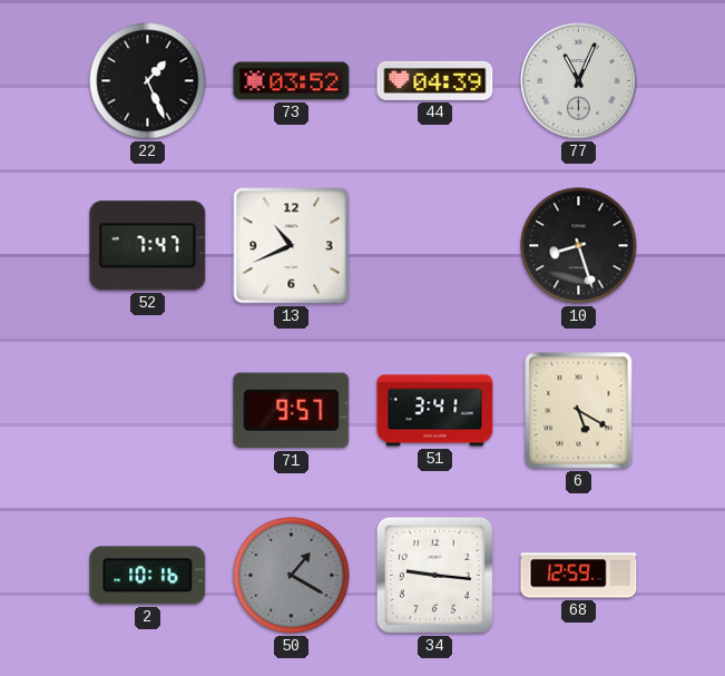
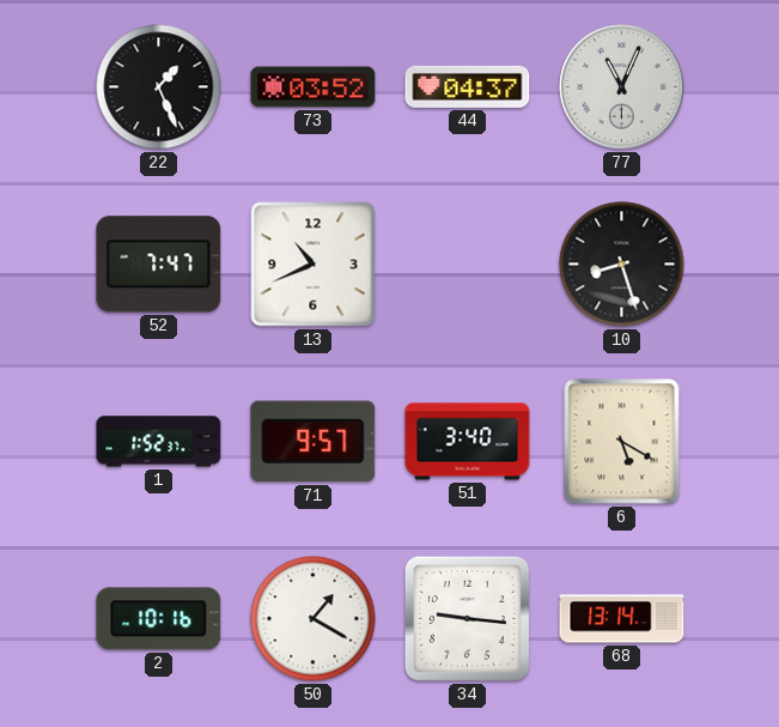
44: 04:39 -> 04:37
1: none -> 1:52
51: 3:41 -> 3:40
50 dial: grey -> white
68: 12:59 -> 13:14
